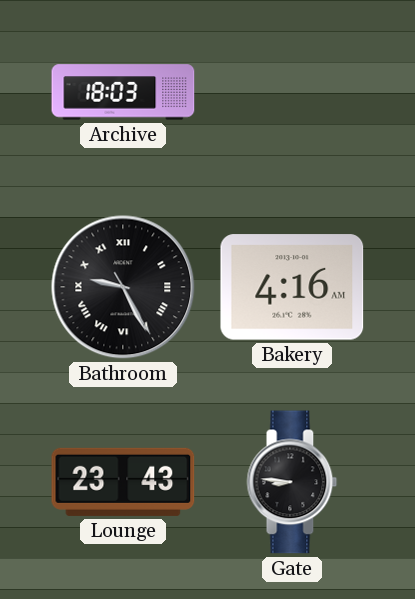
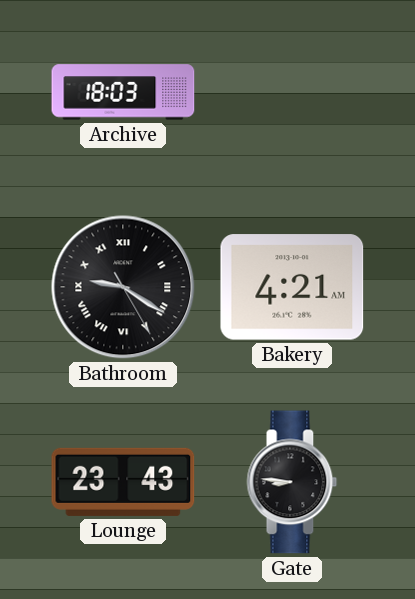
Bathroom: 9:25 -> 9:20
Bakery: 4:16 -> 4:21
